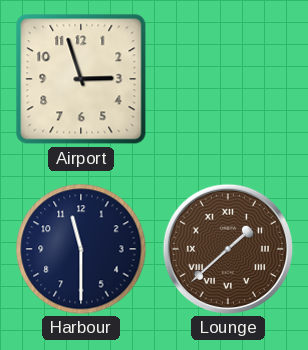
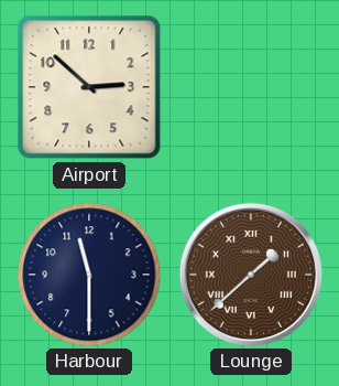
Airport: 2:57 -> 2:52
